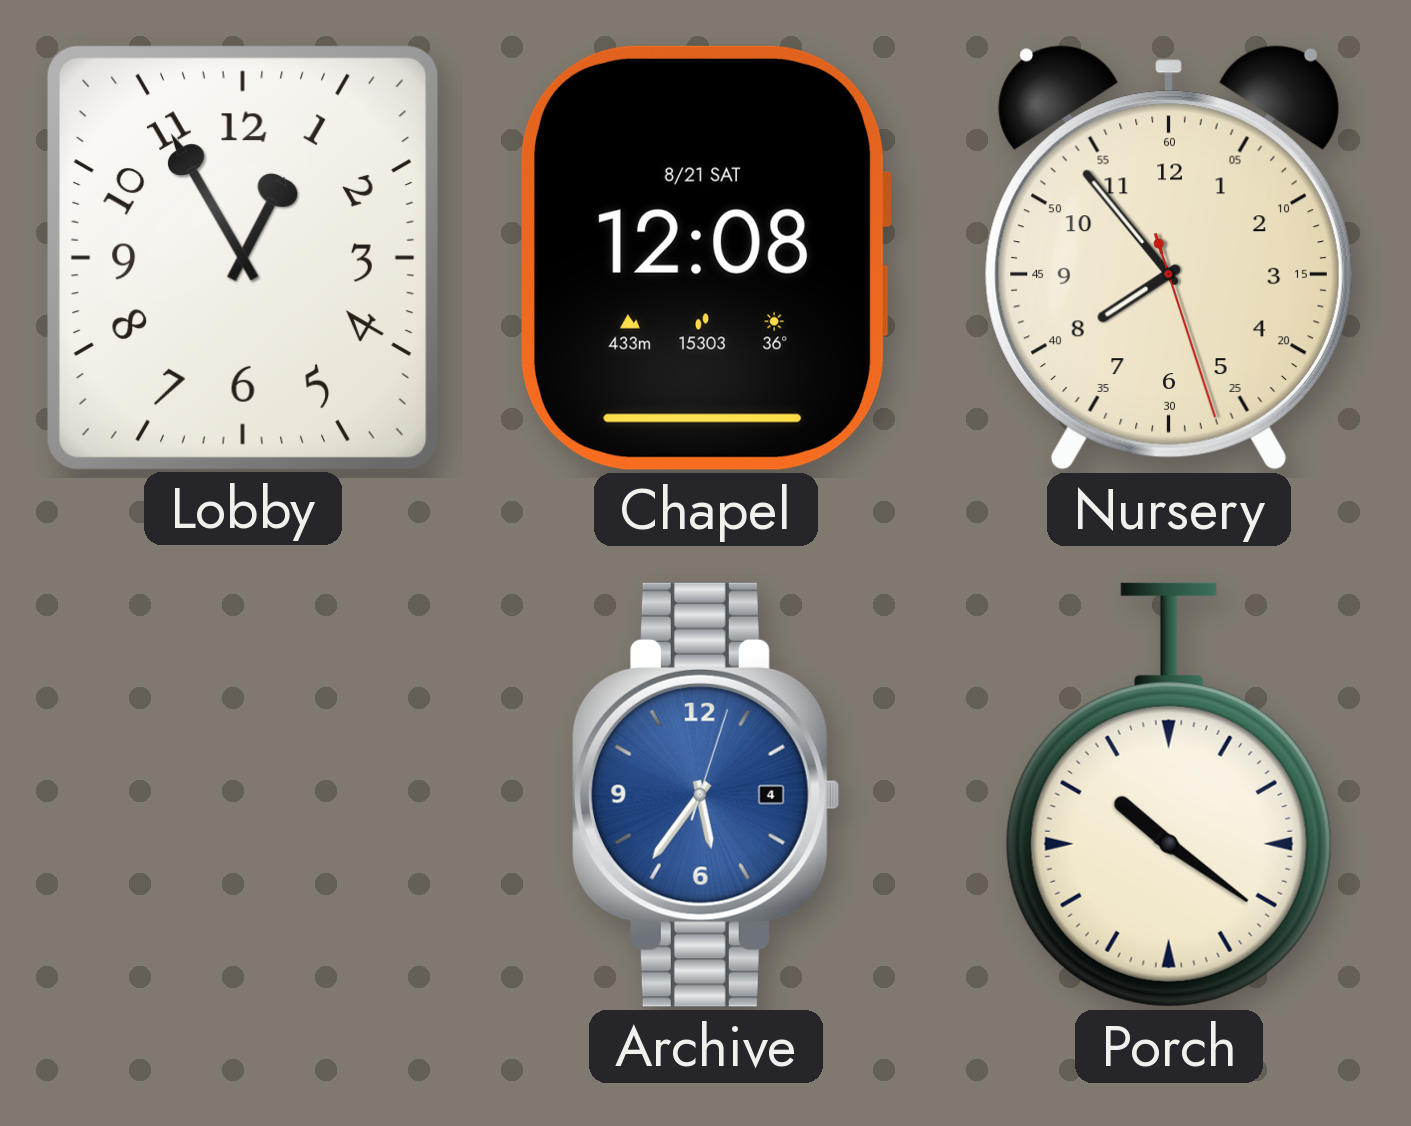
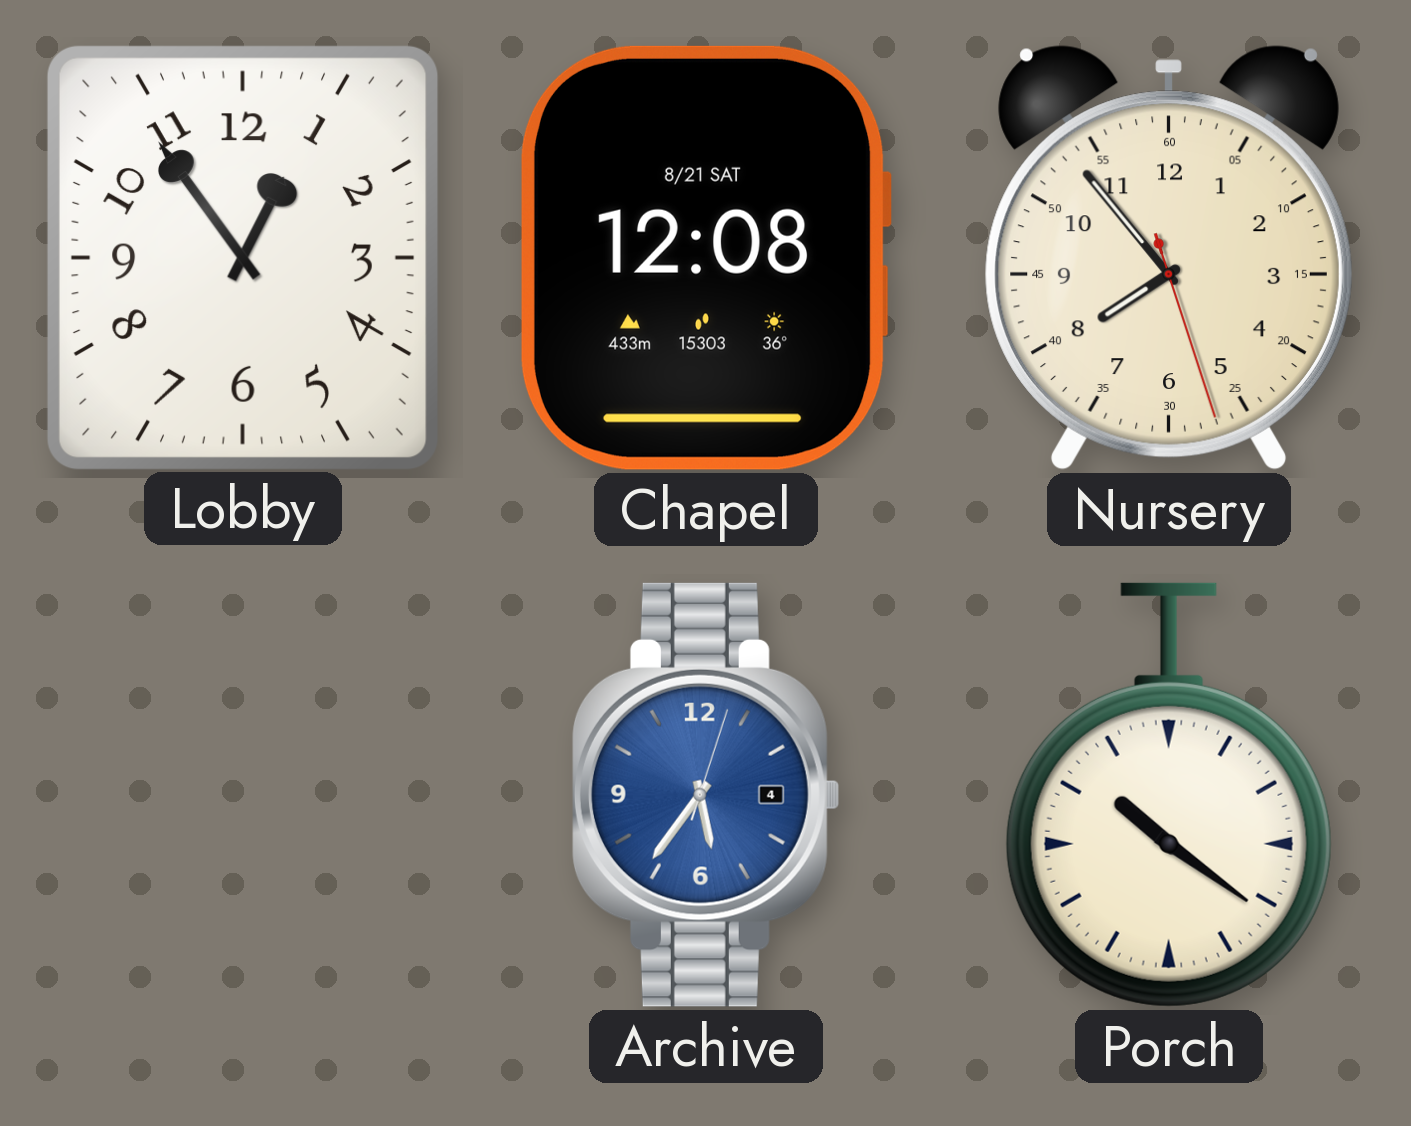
Lobby: 12:55 -> 12:54
